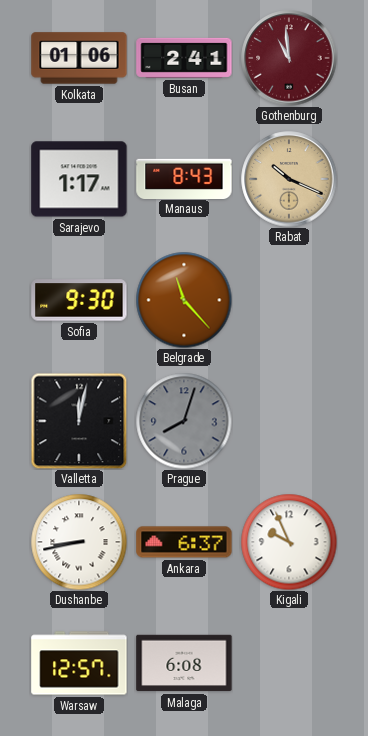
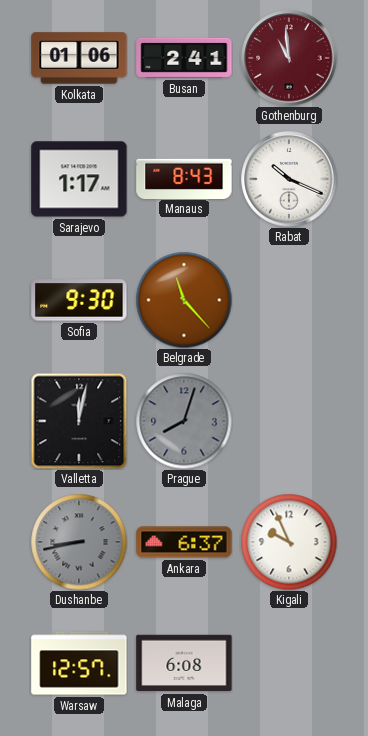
Rabat dial: champagne -> white
Dushanbe dial: white -> grey
